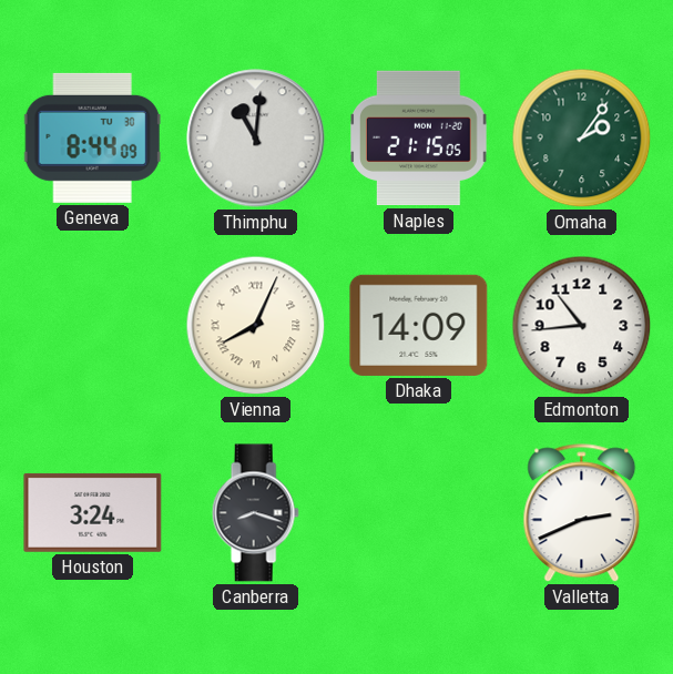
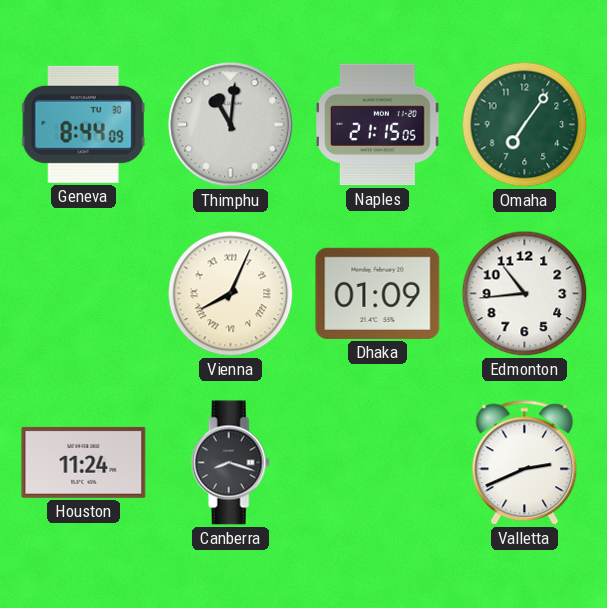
Omaha: 2:06 -> 7:06
Dhaka: 14:09 -> 01:09
Houston: 3:24 -> 11:24
